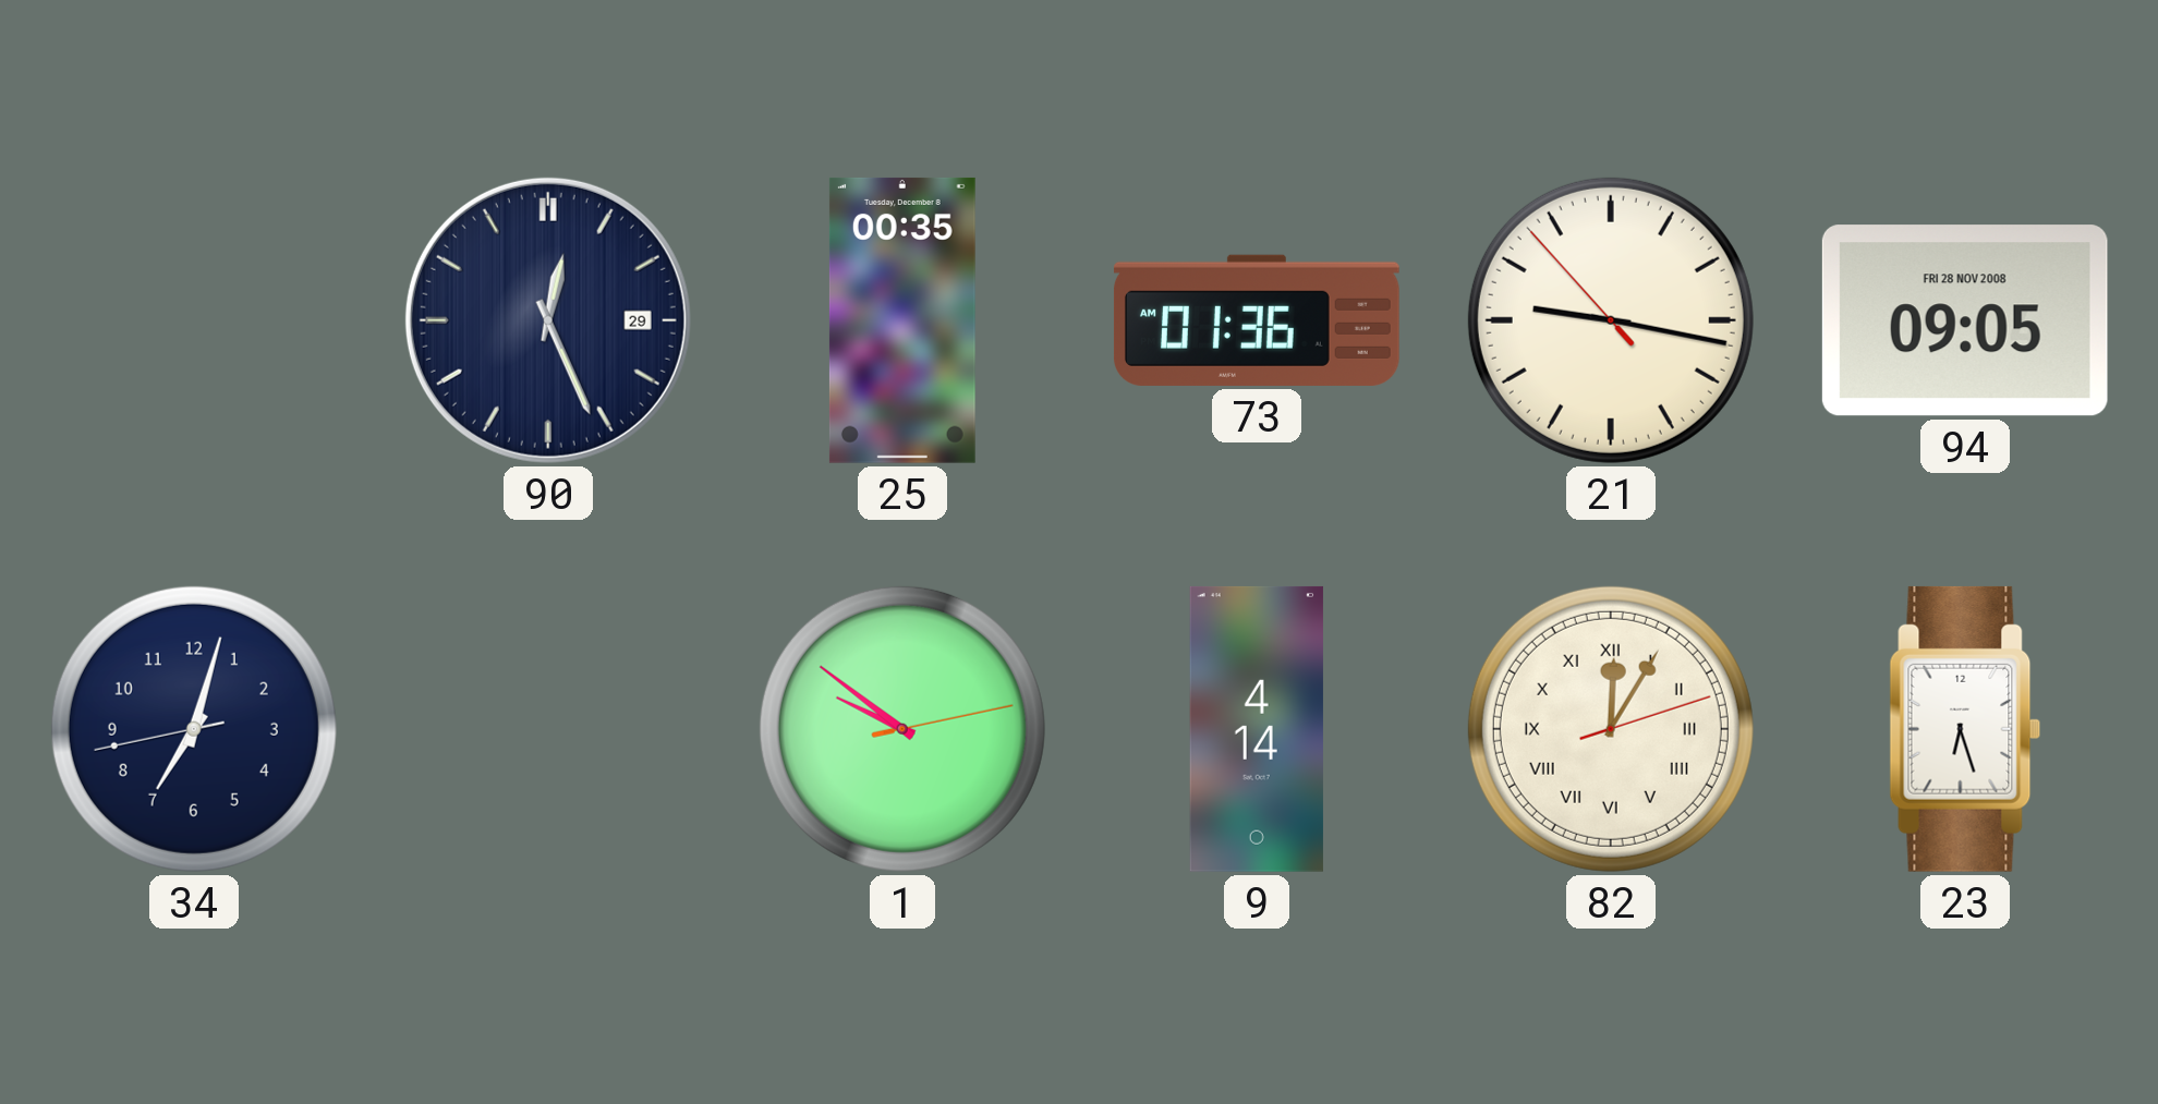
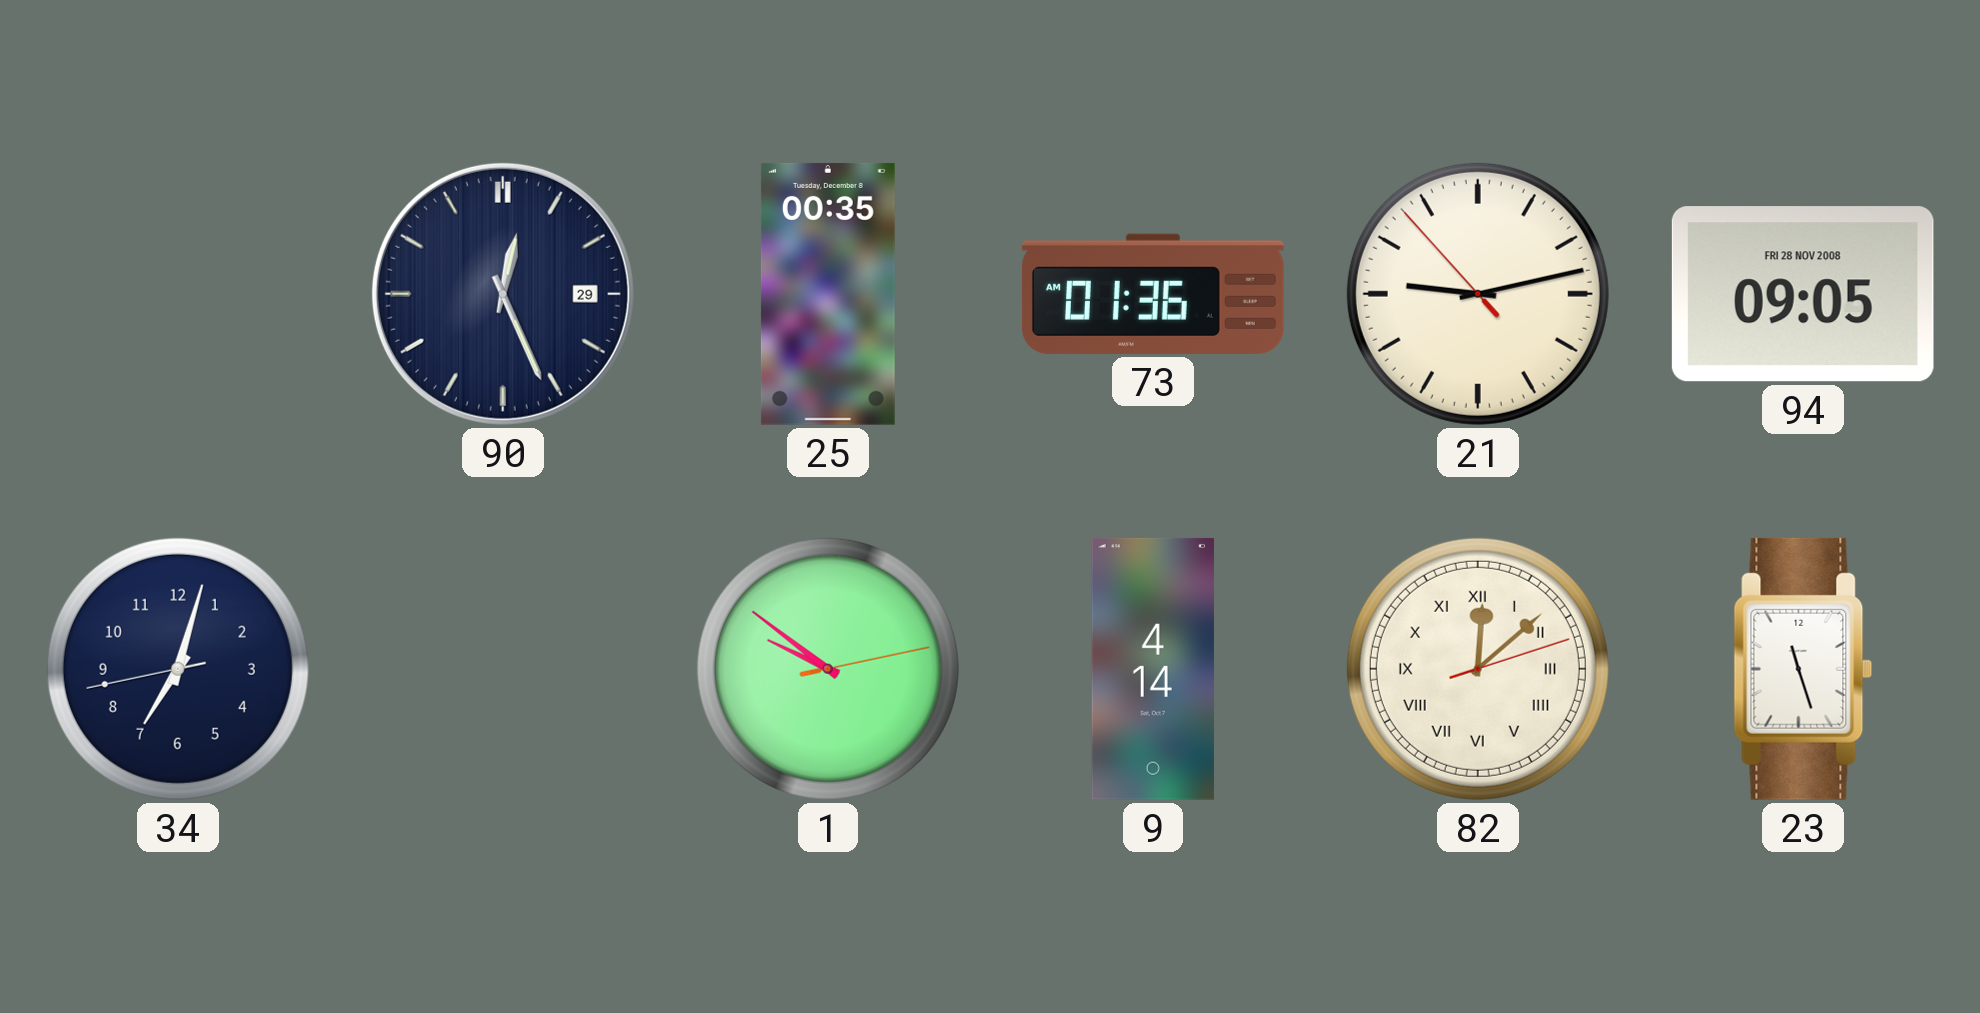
21: 9:16 -> 9:12
82: 12:05 -> 12:08
23: 6:27 -> 11:27
